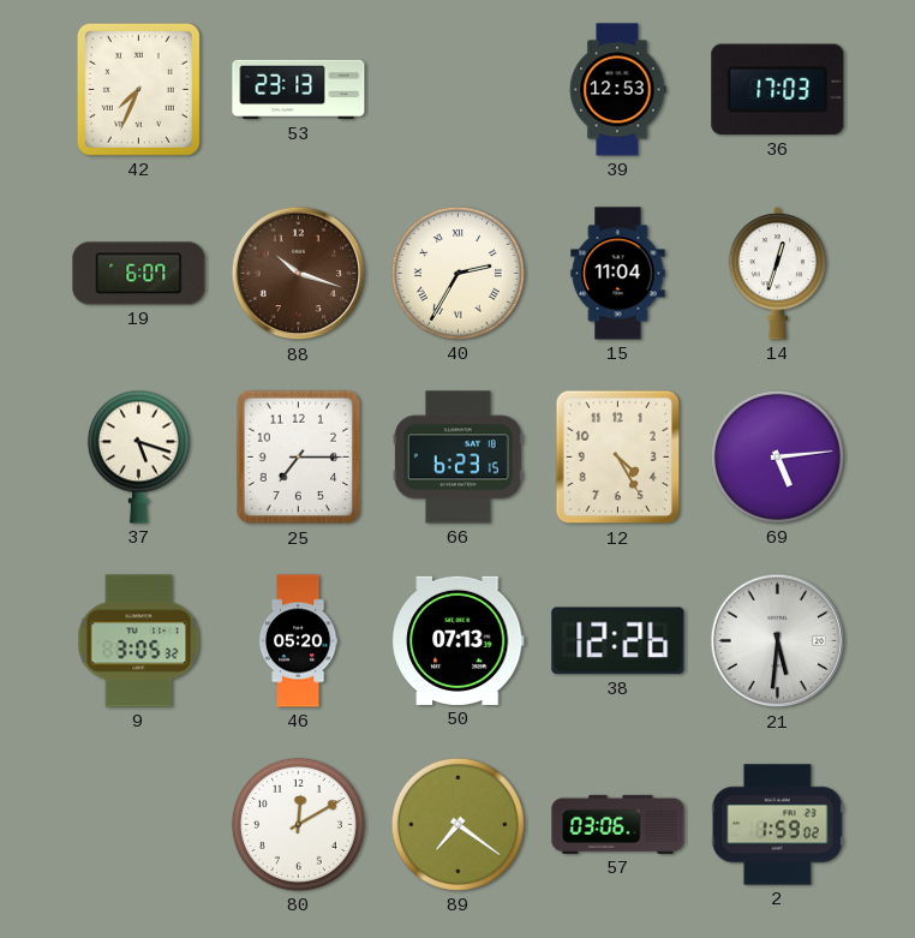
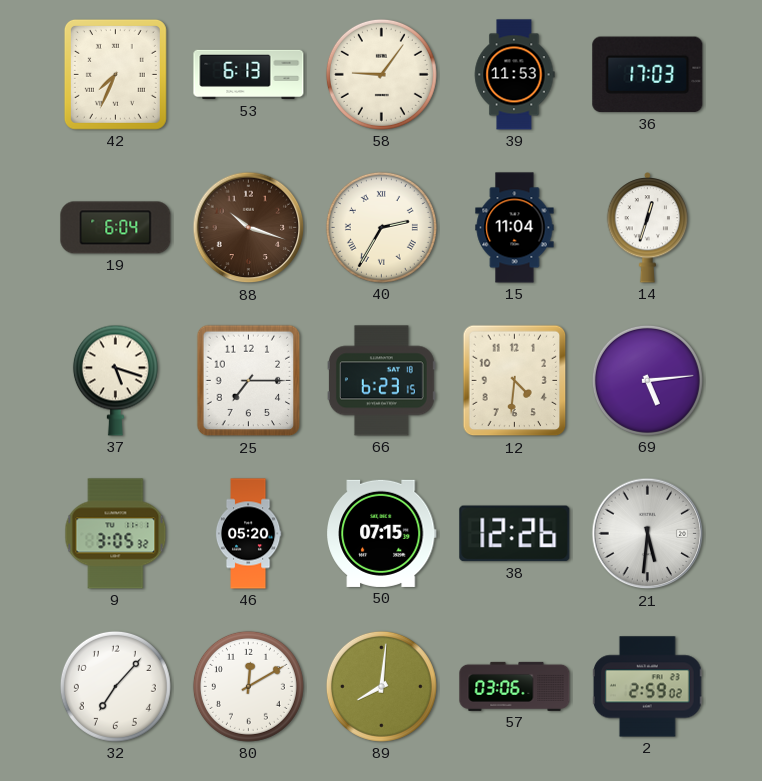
53: 23:13 -> 6:13
58: none -> 9:06
39: 12:53 -> 11:53
19: 6:07 -> 6:04
12: 4:25 -> 4:31
50: 07:13 -> 07:15
32: none -> 7:07
89: 7:21 -> 8:01
2: 1:59 -> 2:59
